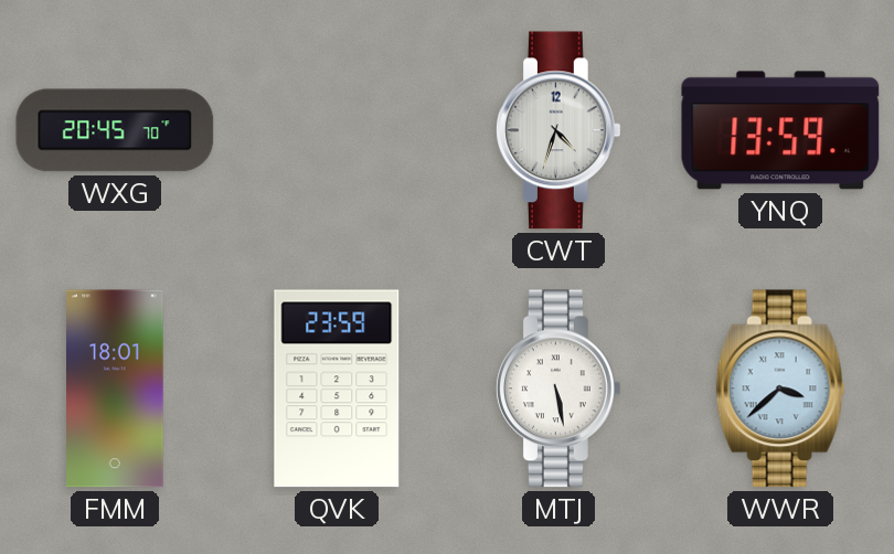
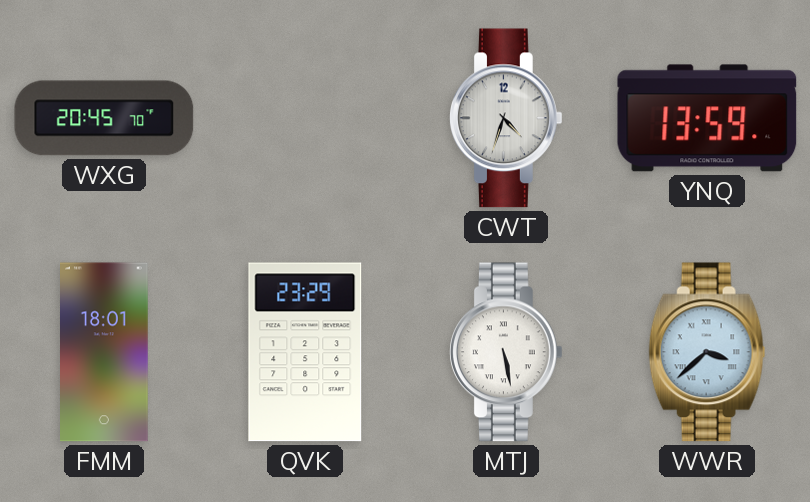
QVK: 23:59 -> 23:29
